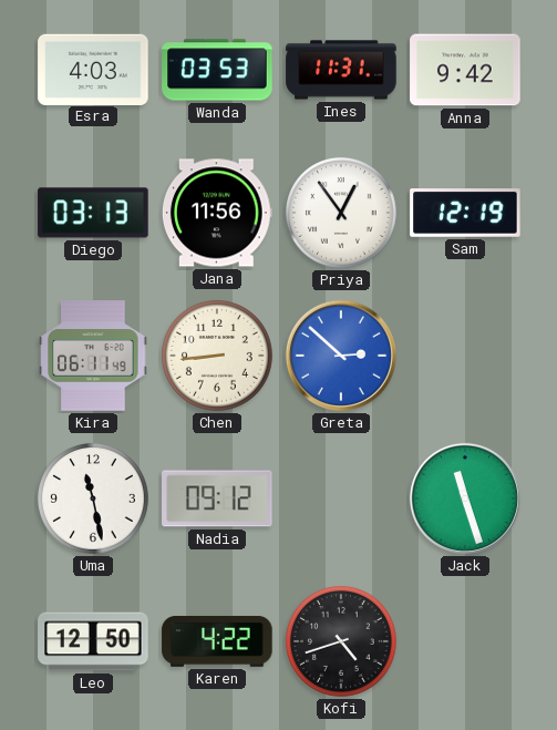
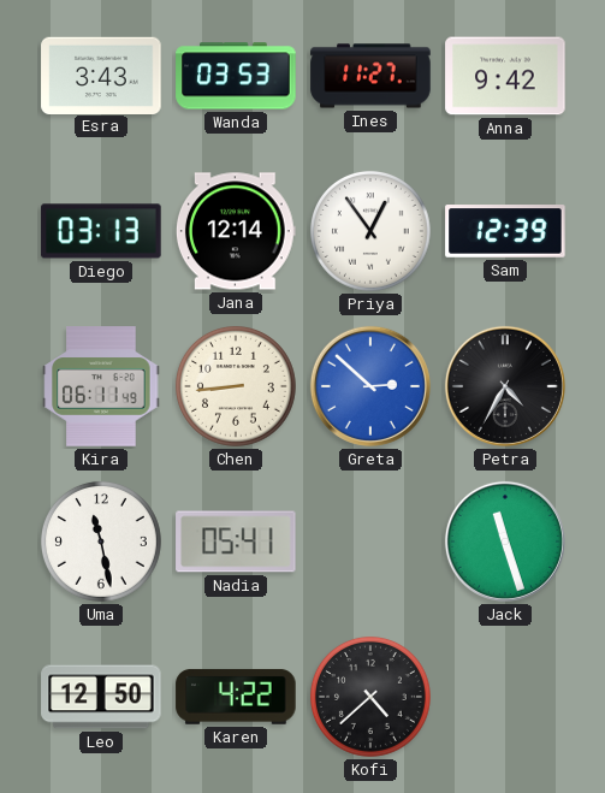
Esra: 4:03 -> 3:43
Ines: 11:31 -> 11:27
Jana: 11:56 -> 12:14
Sam: 12:19 -> 12:39
Petra: none -> 4:35
Nadia: 09:12 -> 05:41
Kofi: 4:42 -> 4:38
